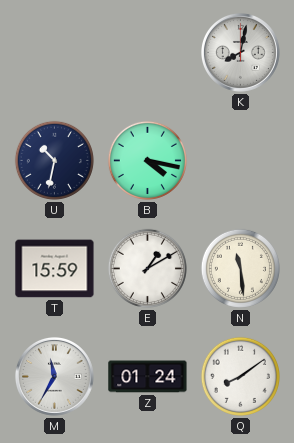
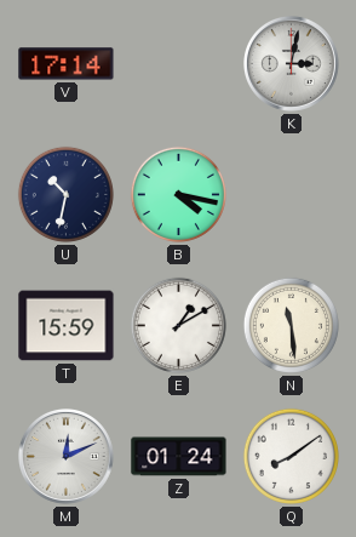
V: none -> 17:14
K: 8:02 -> 3:02
M: 11:35 -> 12:11
